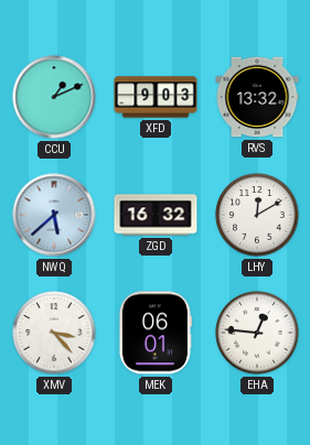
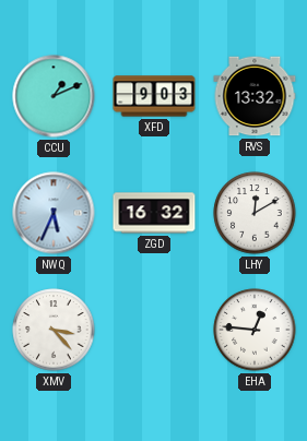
NWQ: 5:38 -> 5:34
MEK: 06:01 -> none
